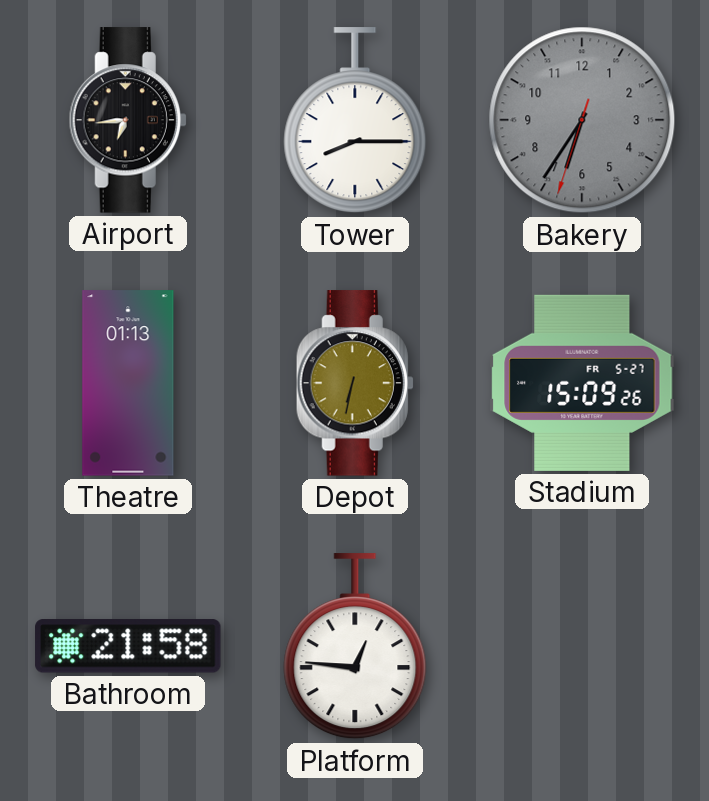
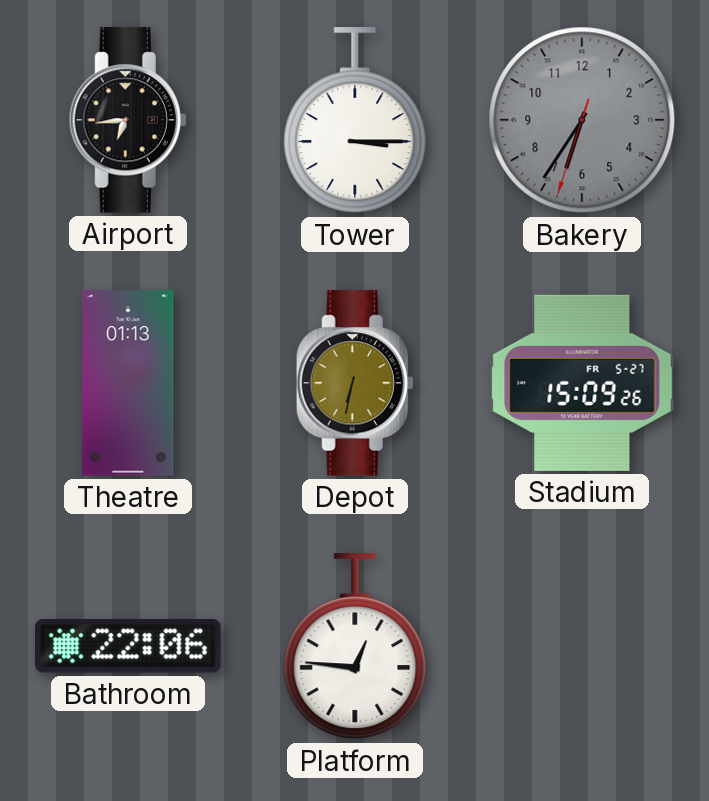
Tower: 8:15 -> 3:15
Bathroom: 21:58 -> 22:06
